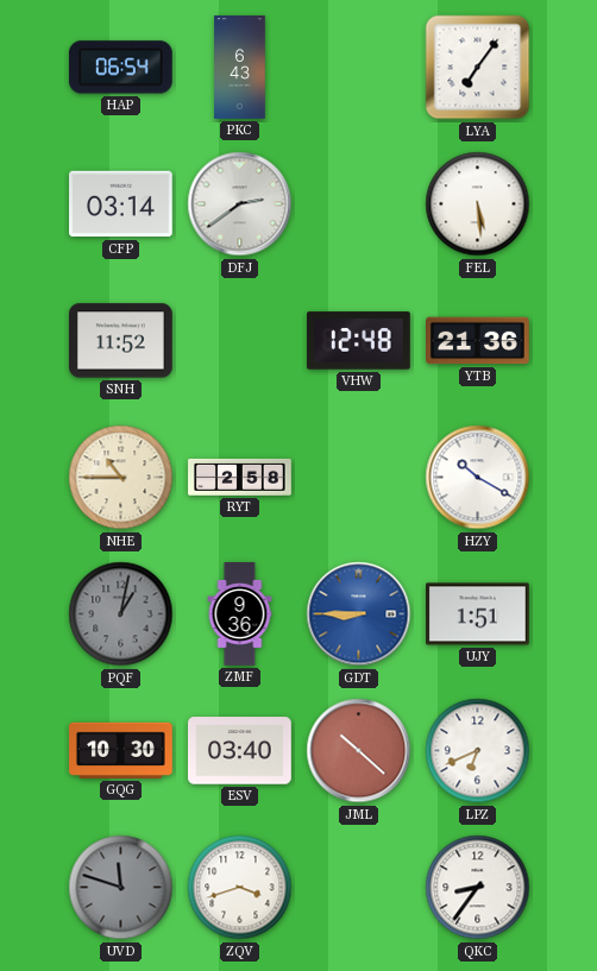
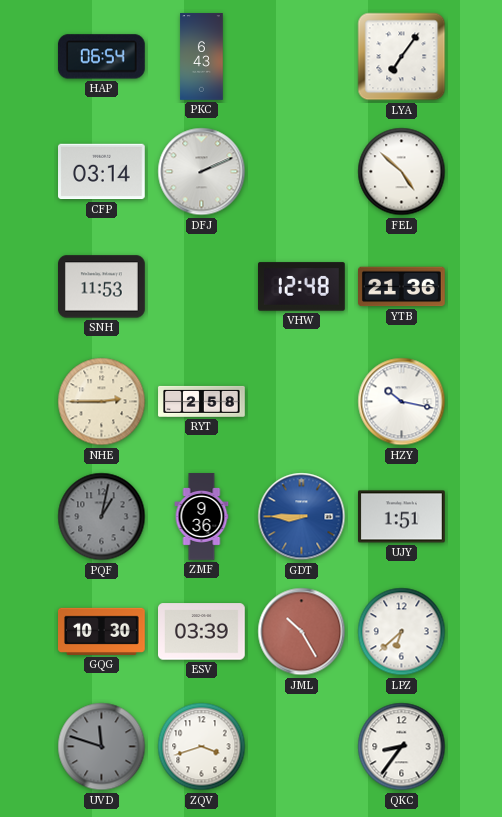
DFJ: 2:39 -> 2:11
FEL: 5:29 -> 4:52
SNH: 11:52 -> 11:53
NHE: 10:45 -> 2:45
HZY: 10:20 -> 10:17
ESV: 03:40 -> 03:39
JML: 10:22 -> 10:25
LPZ: 6:41 -> 6:38
